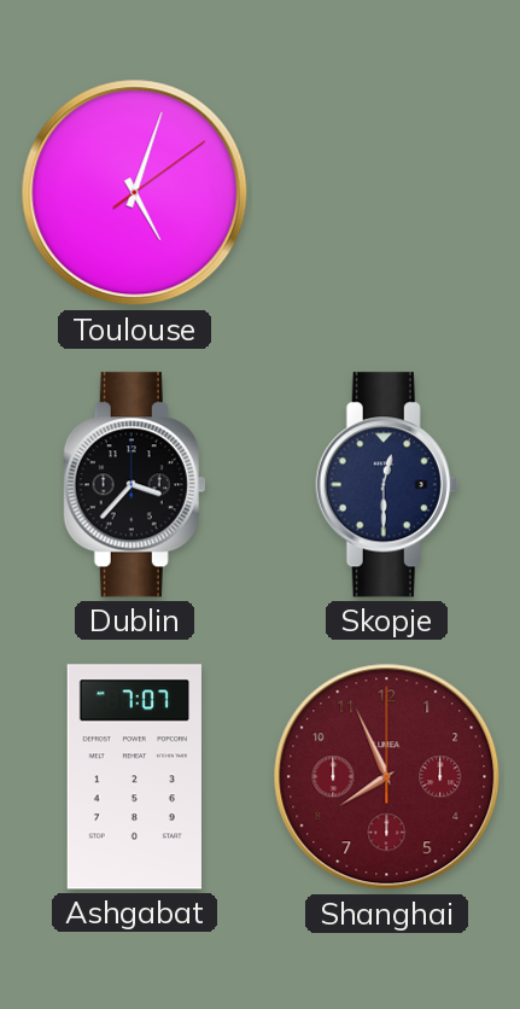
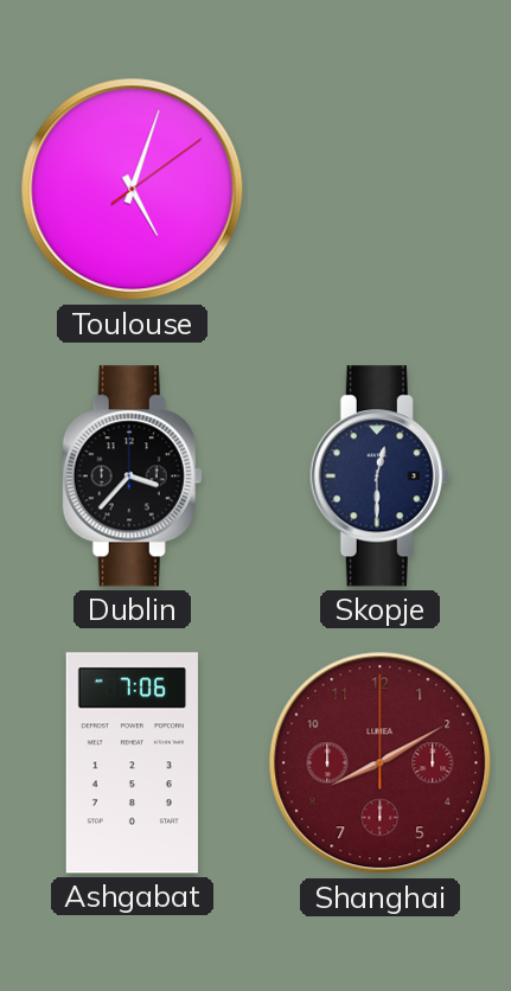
Ashgabat: 7:07 -> 7:06
Shanghai: 7:56 -> 8:10
